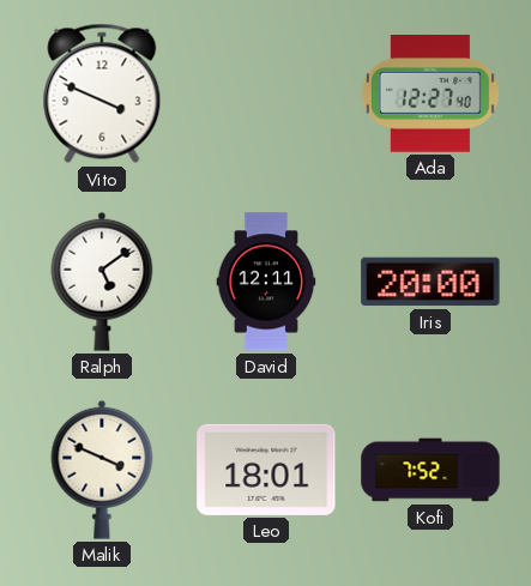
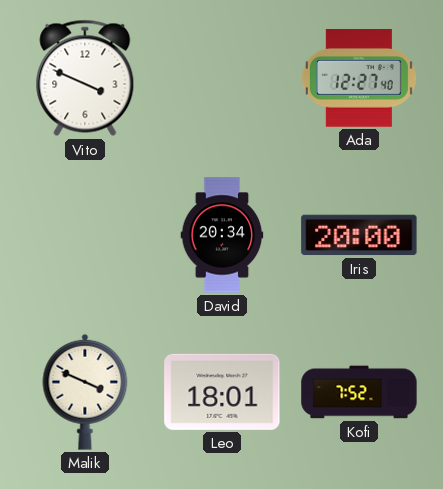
Ralph: 5:09 -> none
David: 12:11 -> 20:34
